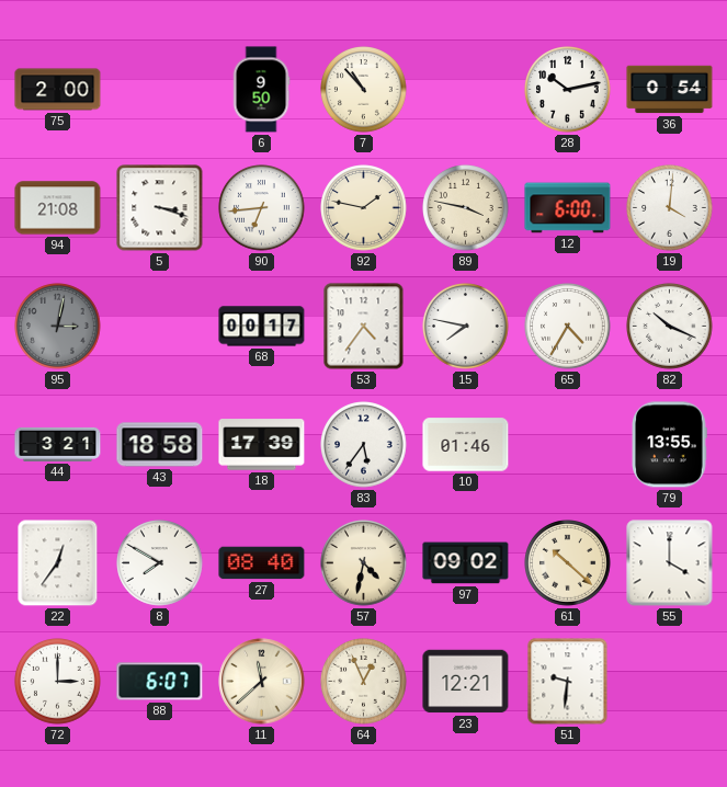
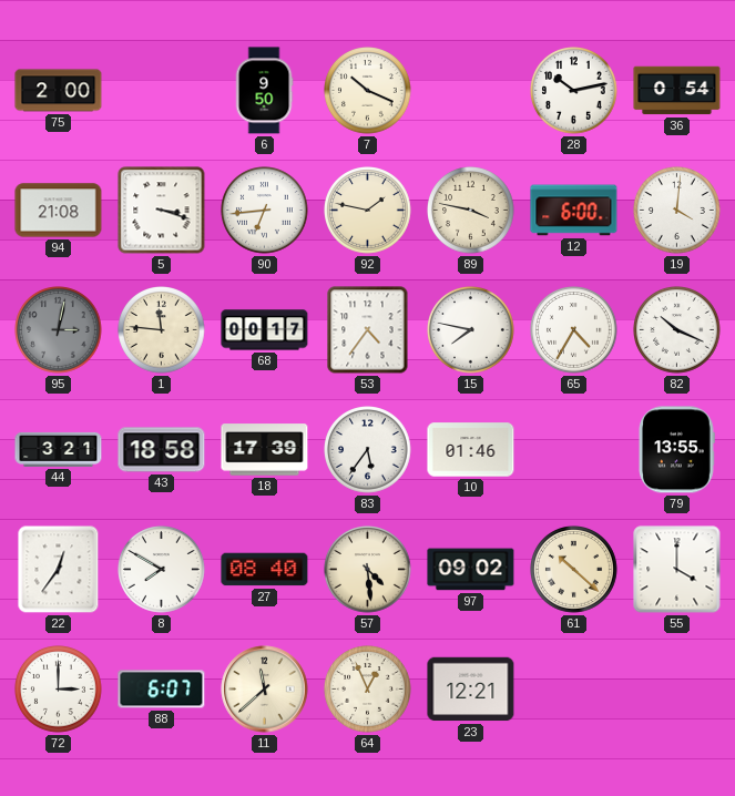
7: 10:53 -> 10:19
1: none -> 11:46
57: 4:32 -> 4:29
51: 9:31 -> none
